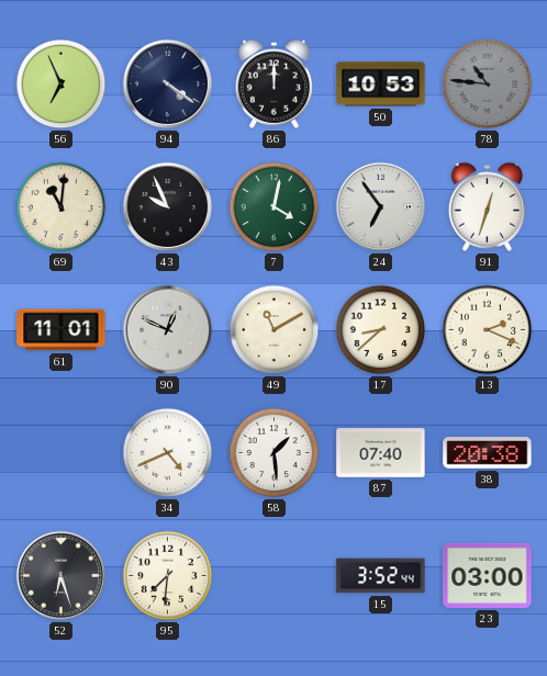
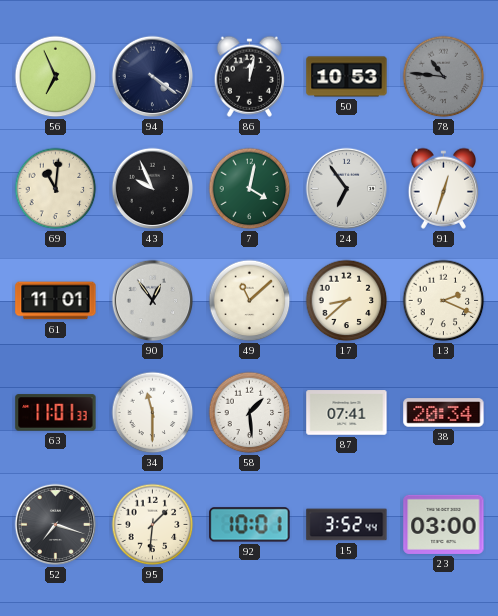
86: 12:00 -> 12:02
90: 12:49 -> 12:54
49: 11:10 -> 11:08
63: none -> 11:01
34: 4:41 -> 11:30
87: 07:40 -> 07:41
38: 20:38 -> 20:34
52: 6:27 -> 7:18
95: 7:31 -> 1:31
92: none -> 10:01
